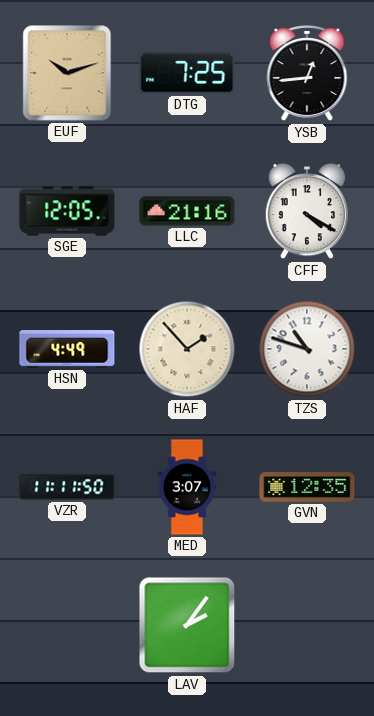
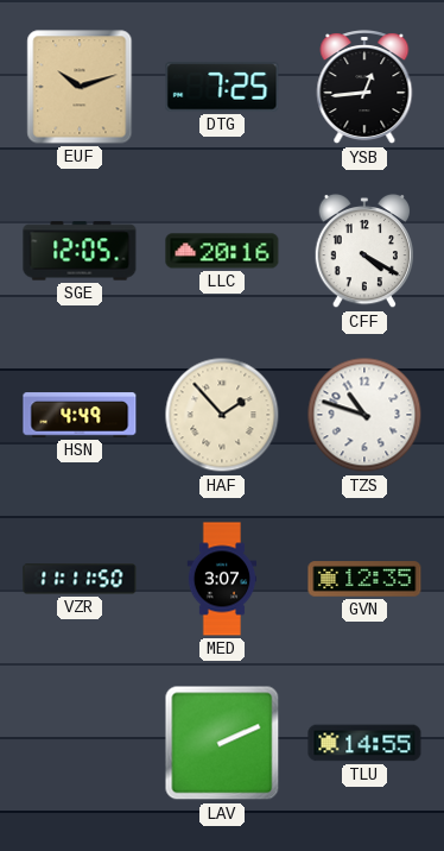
LLC: 21:16 -> 20:16
LAV: 2:06 -> 2:11
TLU: none -> 14:55
